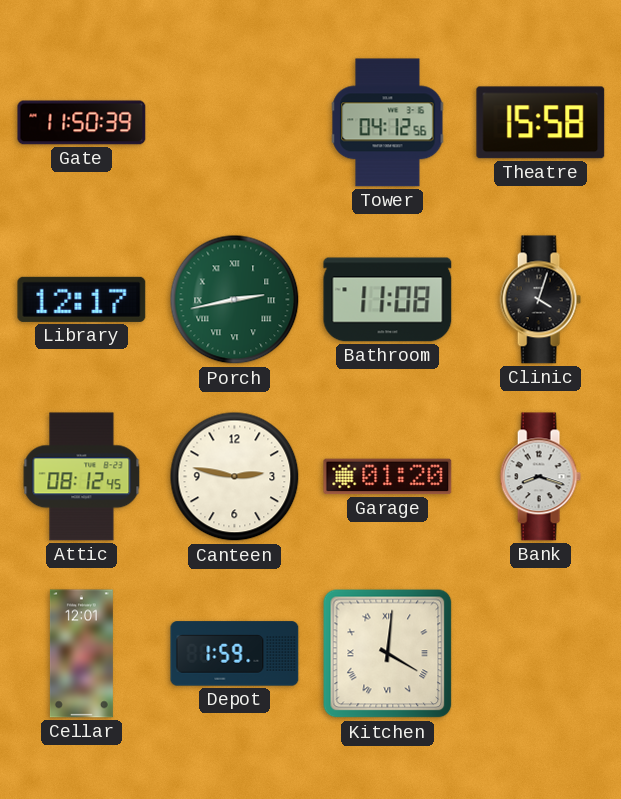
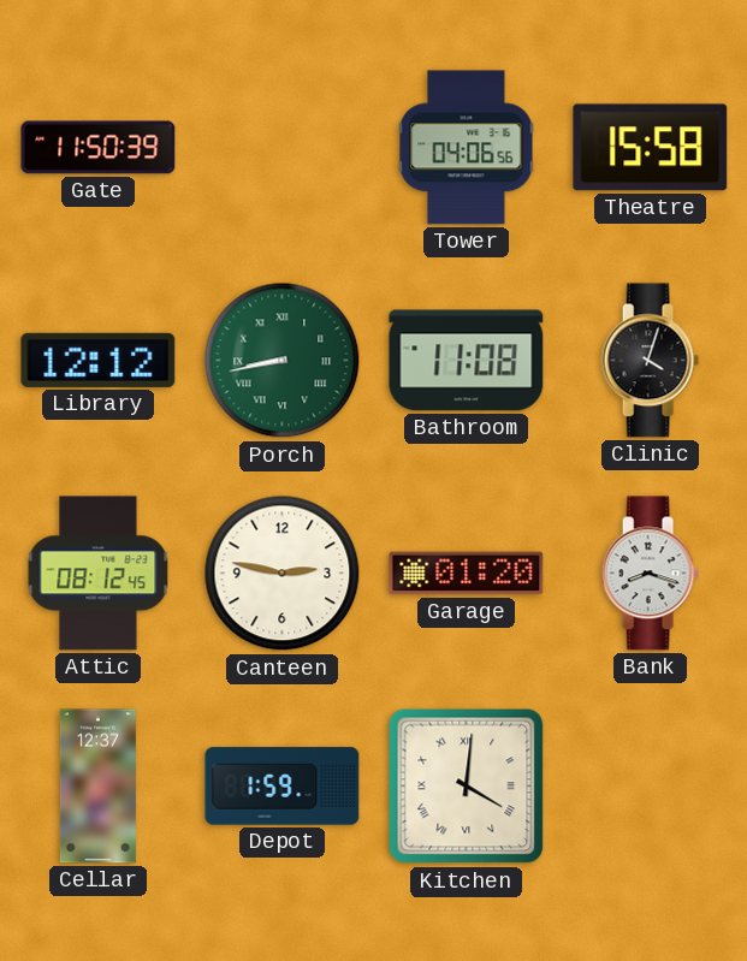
Tower: 04:12 -> 04:06
Library: 12:17 -> 12:12
Porch: 2:43 -> 8:43
Cellar: 12:01 -> 12:37
